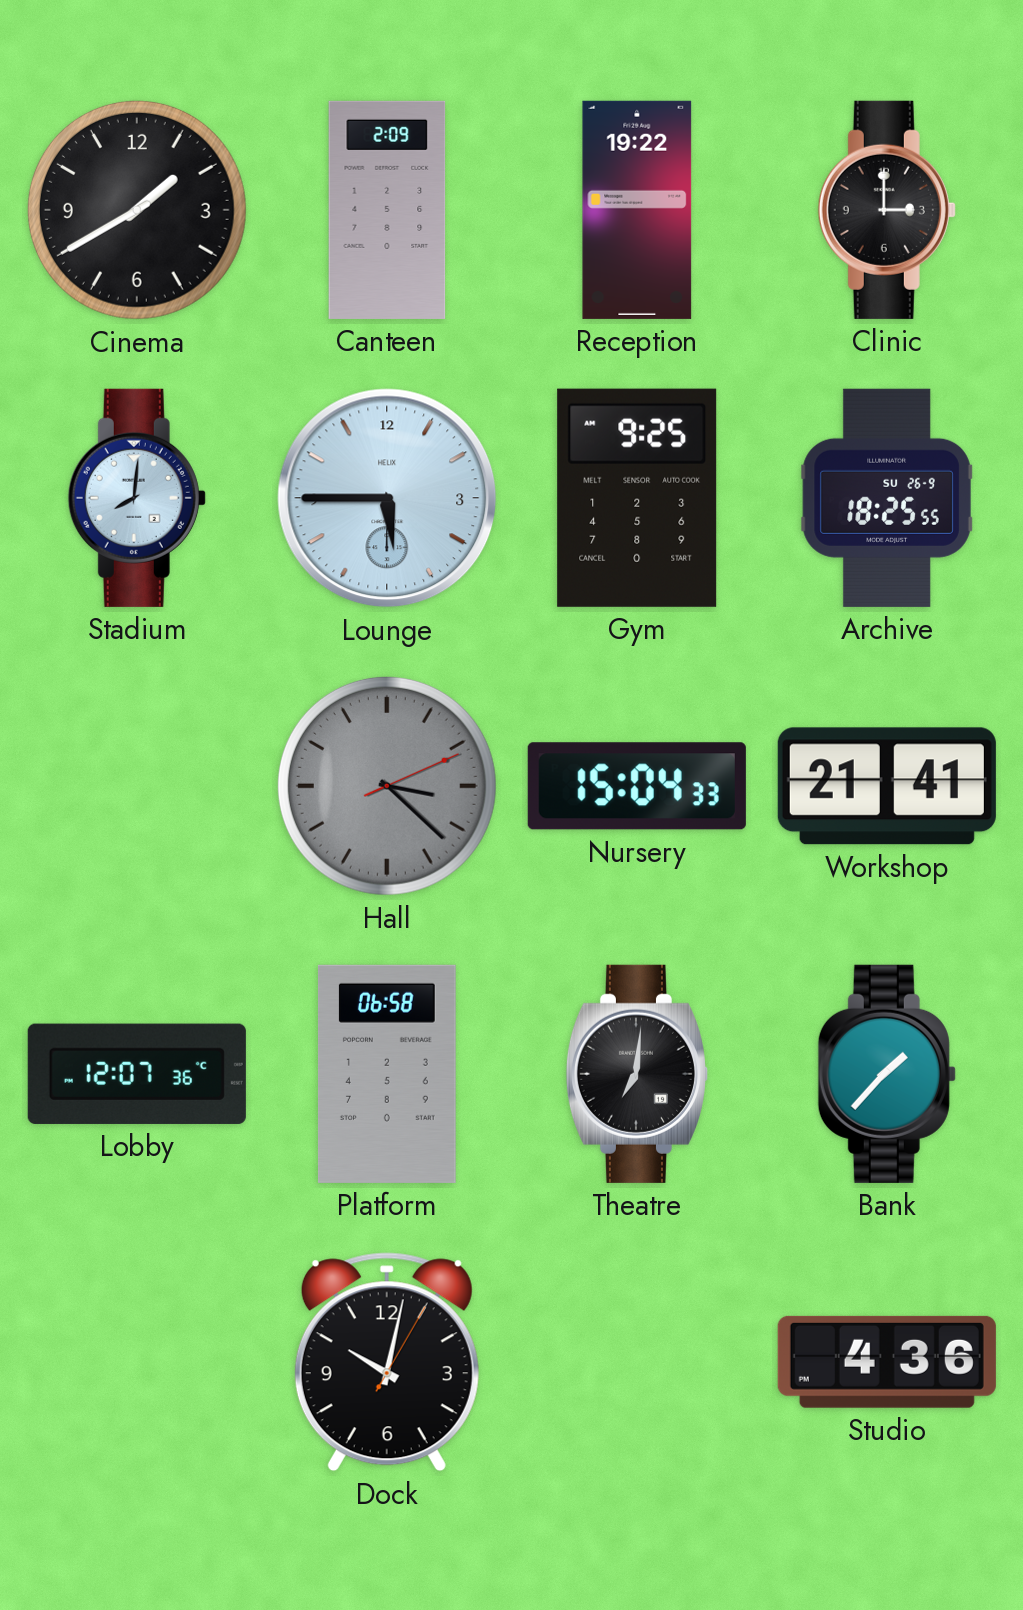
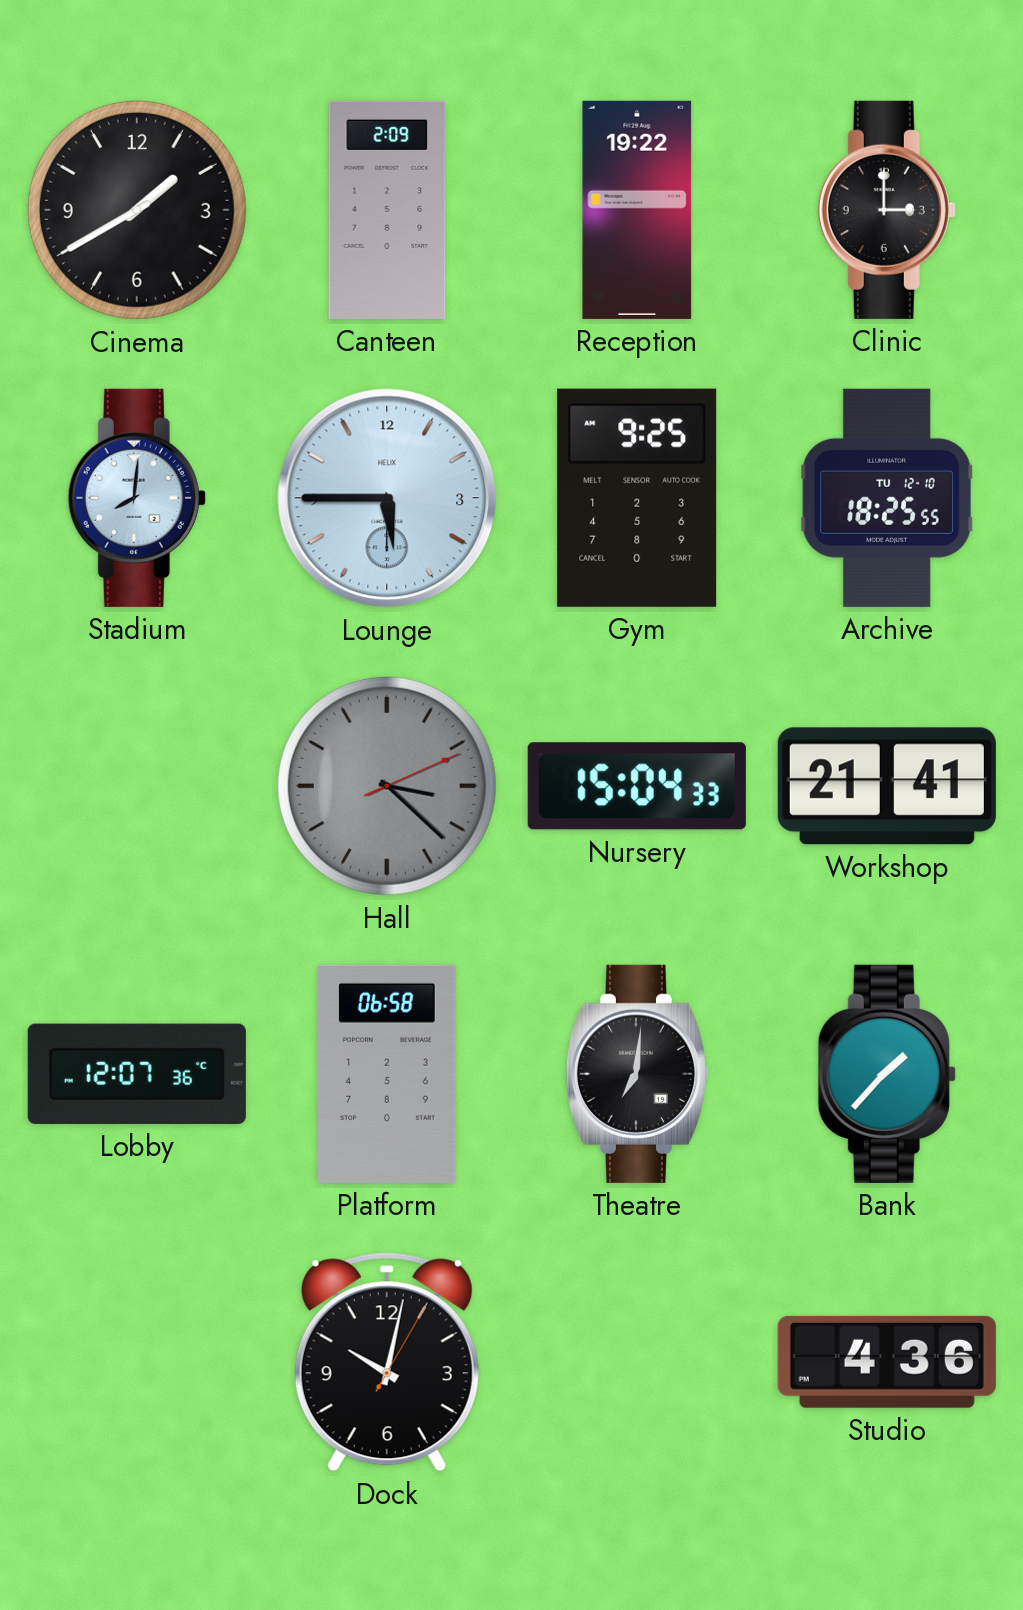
Archive date: SU 26-9 -> TU 12-10
